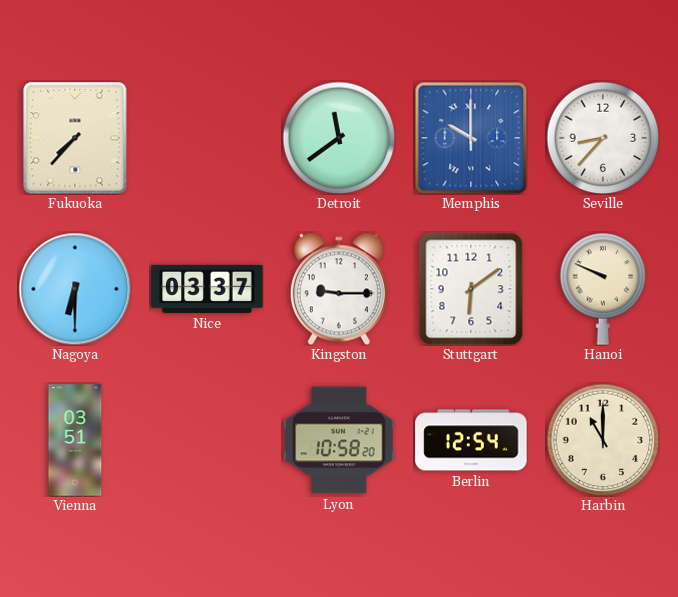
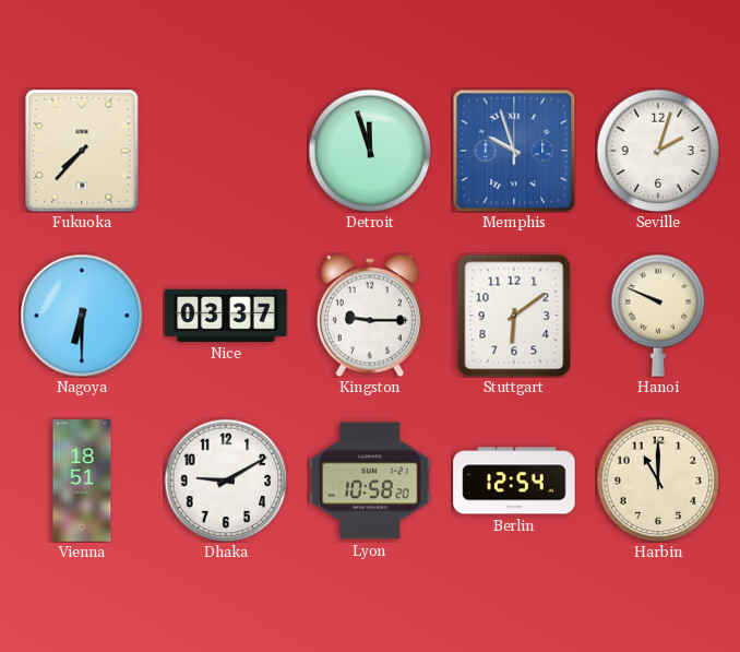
Detroit: 11:39 -> 11:57
Memphis: 10:00 -> 9:57
Seville: 8:37 -> 2:03
Vienna: 03:51 -> 18:51
Dhaka: none -> 9:10
